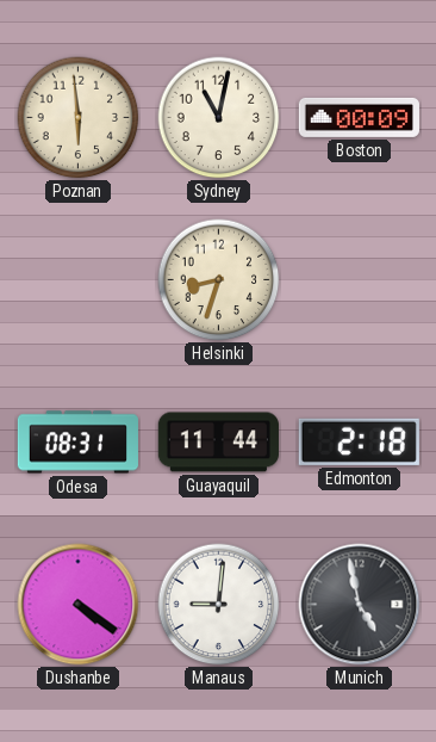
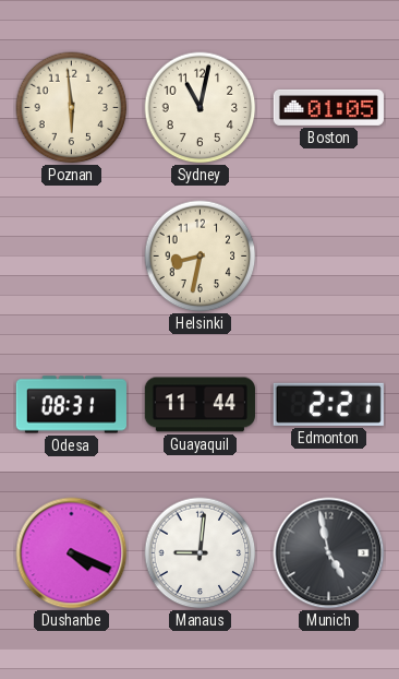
Boston: 00:09 -> 01:05
Helsinki: 8:33 -> 8:32
Edmonton: 2:18 -> 2:21
Dushanbe: 4:21 -> 4:19
